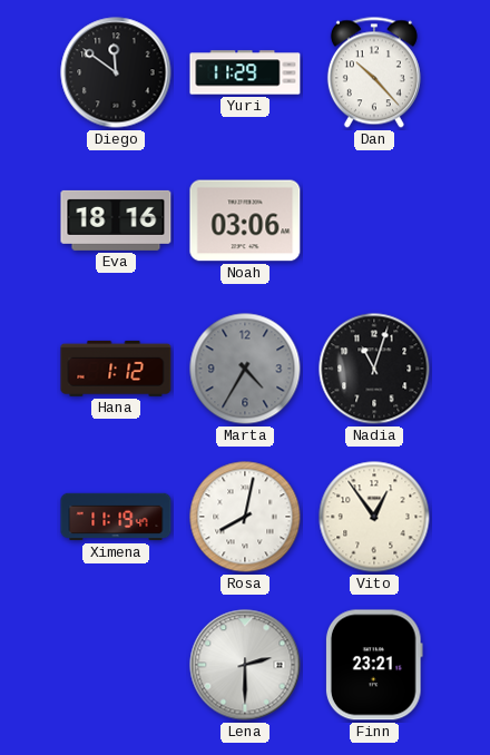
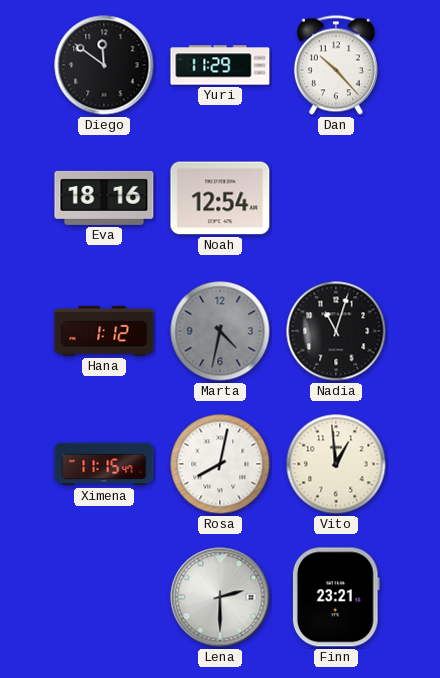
Noah: 03:06 -> 12:54
Marta: 4:35 -> 4:32
Ximena: 11:19 -> 11:15
Vito: 12:54 -> 12:59
